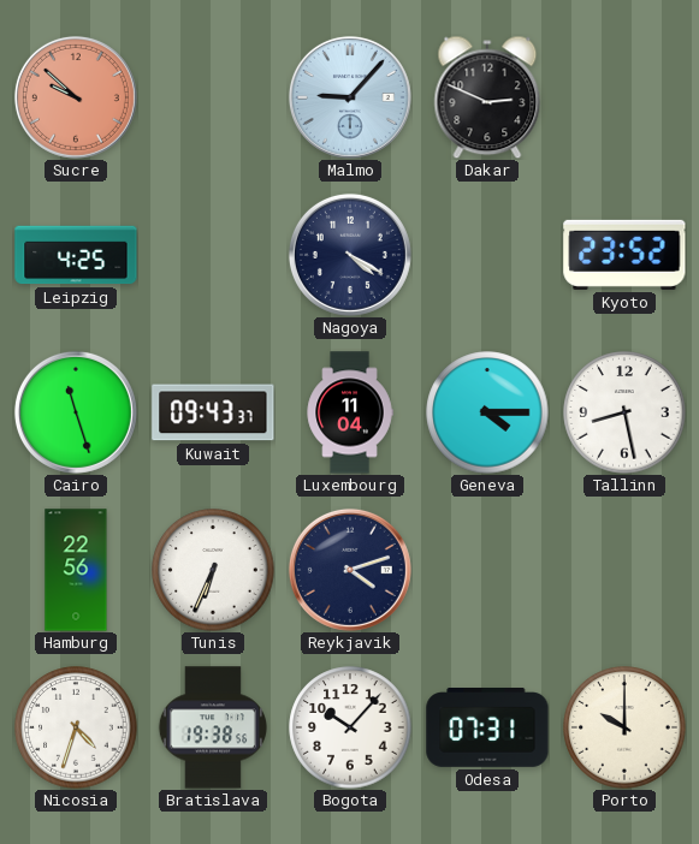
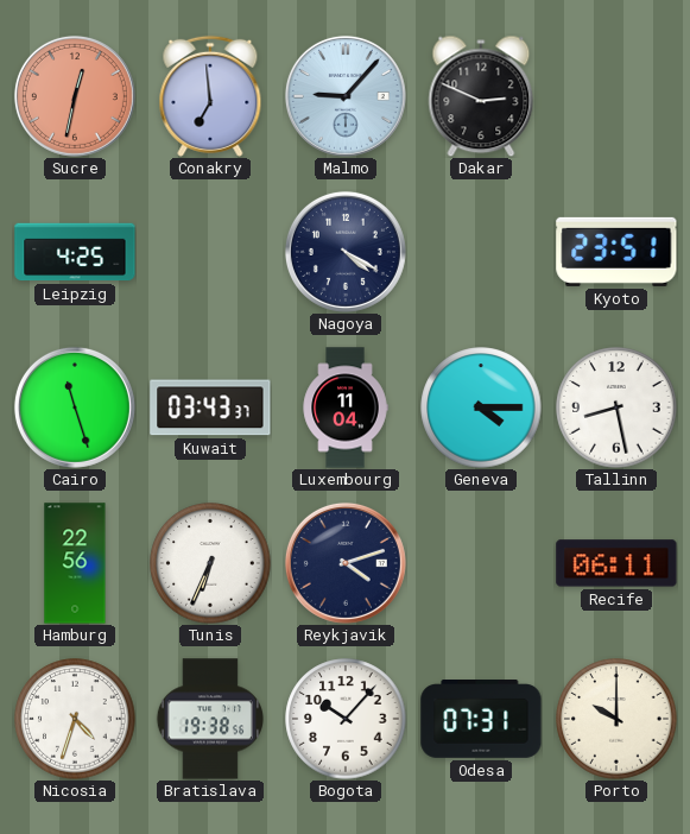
Sucre: 9:52 -> 12:32
Conakry: none -> 6:59
Kyoto: 23:52 -> 23:51
Kuwait: 09:43 -> 03:43
Recife: none -> 06:11
